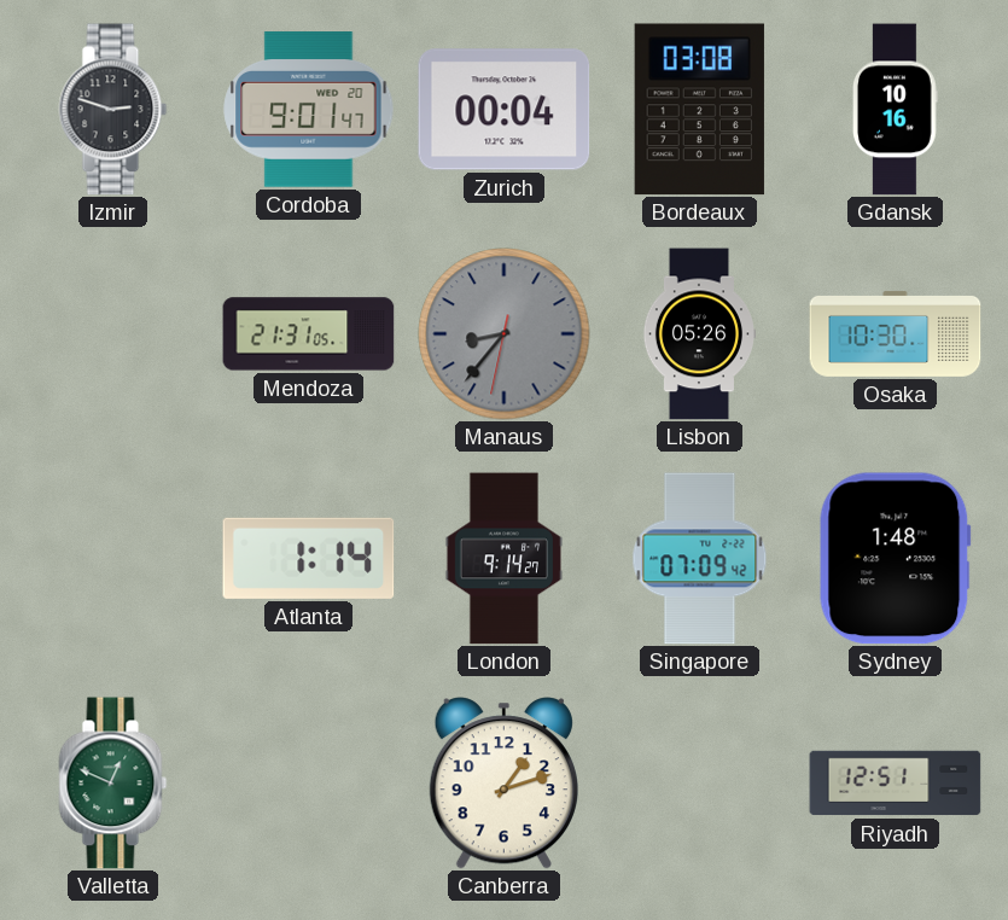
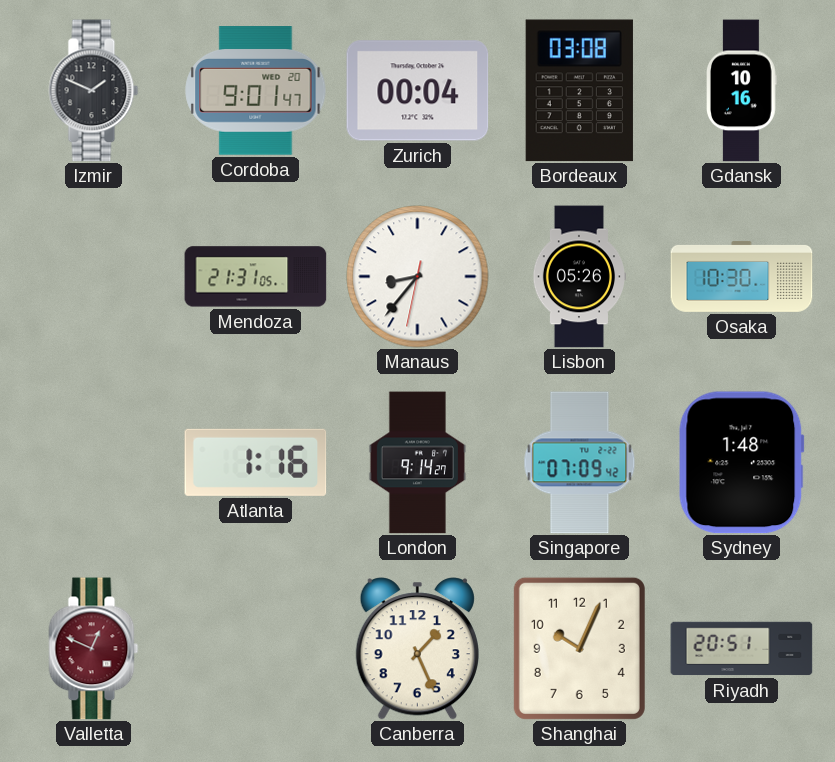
Izmir: 2:48 -> 1:49
Manaus dial: grey -> white
Atlanta: 1:14 -> 1:16
Valletta dial: green -> burgundy
Canberra: 1:12 -> 1:26
Shanghai: none -> 10:04
Riyadh: 12:51 -> 20:51
